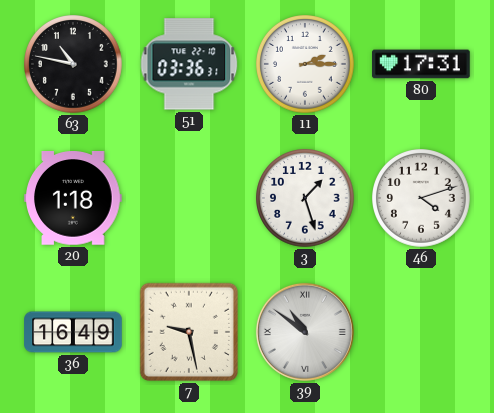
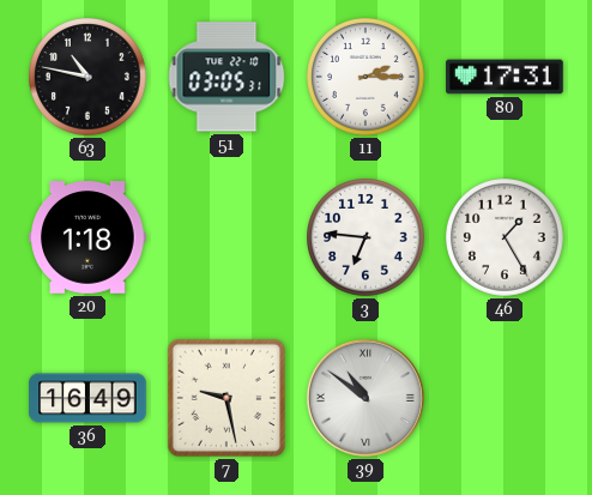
51: 03:36 -> 03:05
3: 1:27 -> 6:46
46: 4:12 -> 1:25
